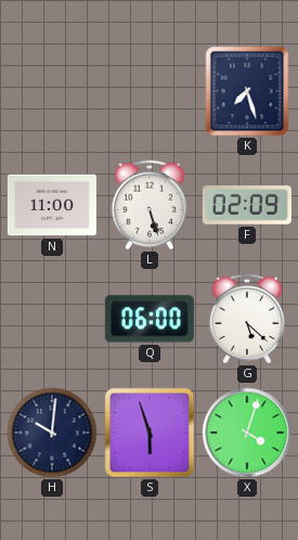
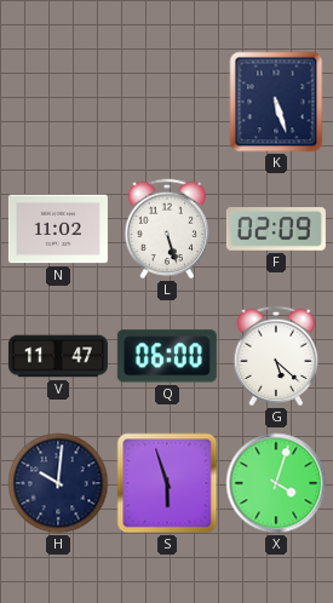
K: 7:27 -> 5:27
N: 11:00 -> 11:02
V: none -> 11:47
